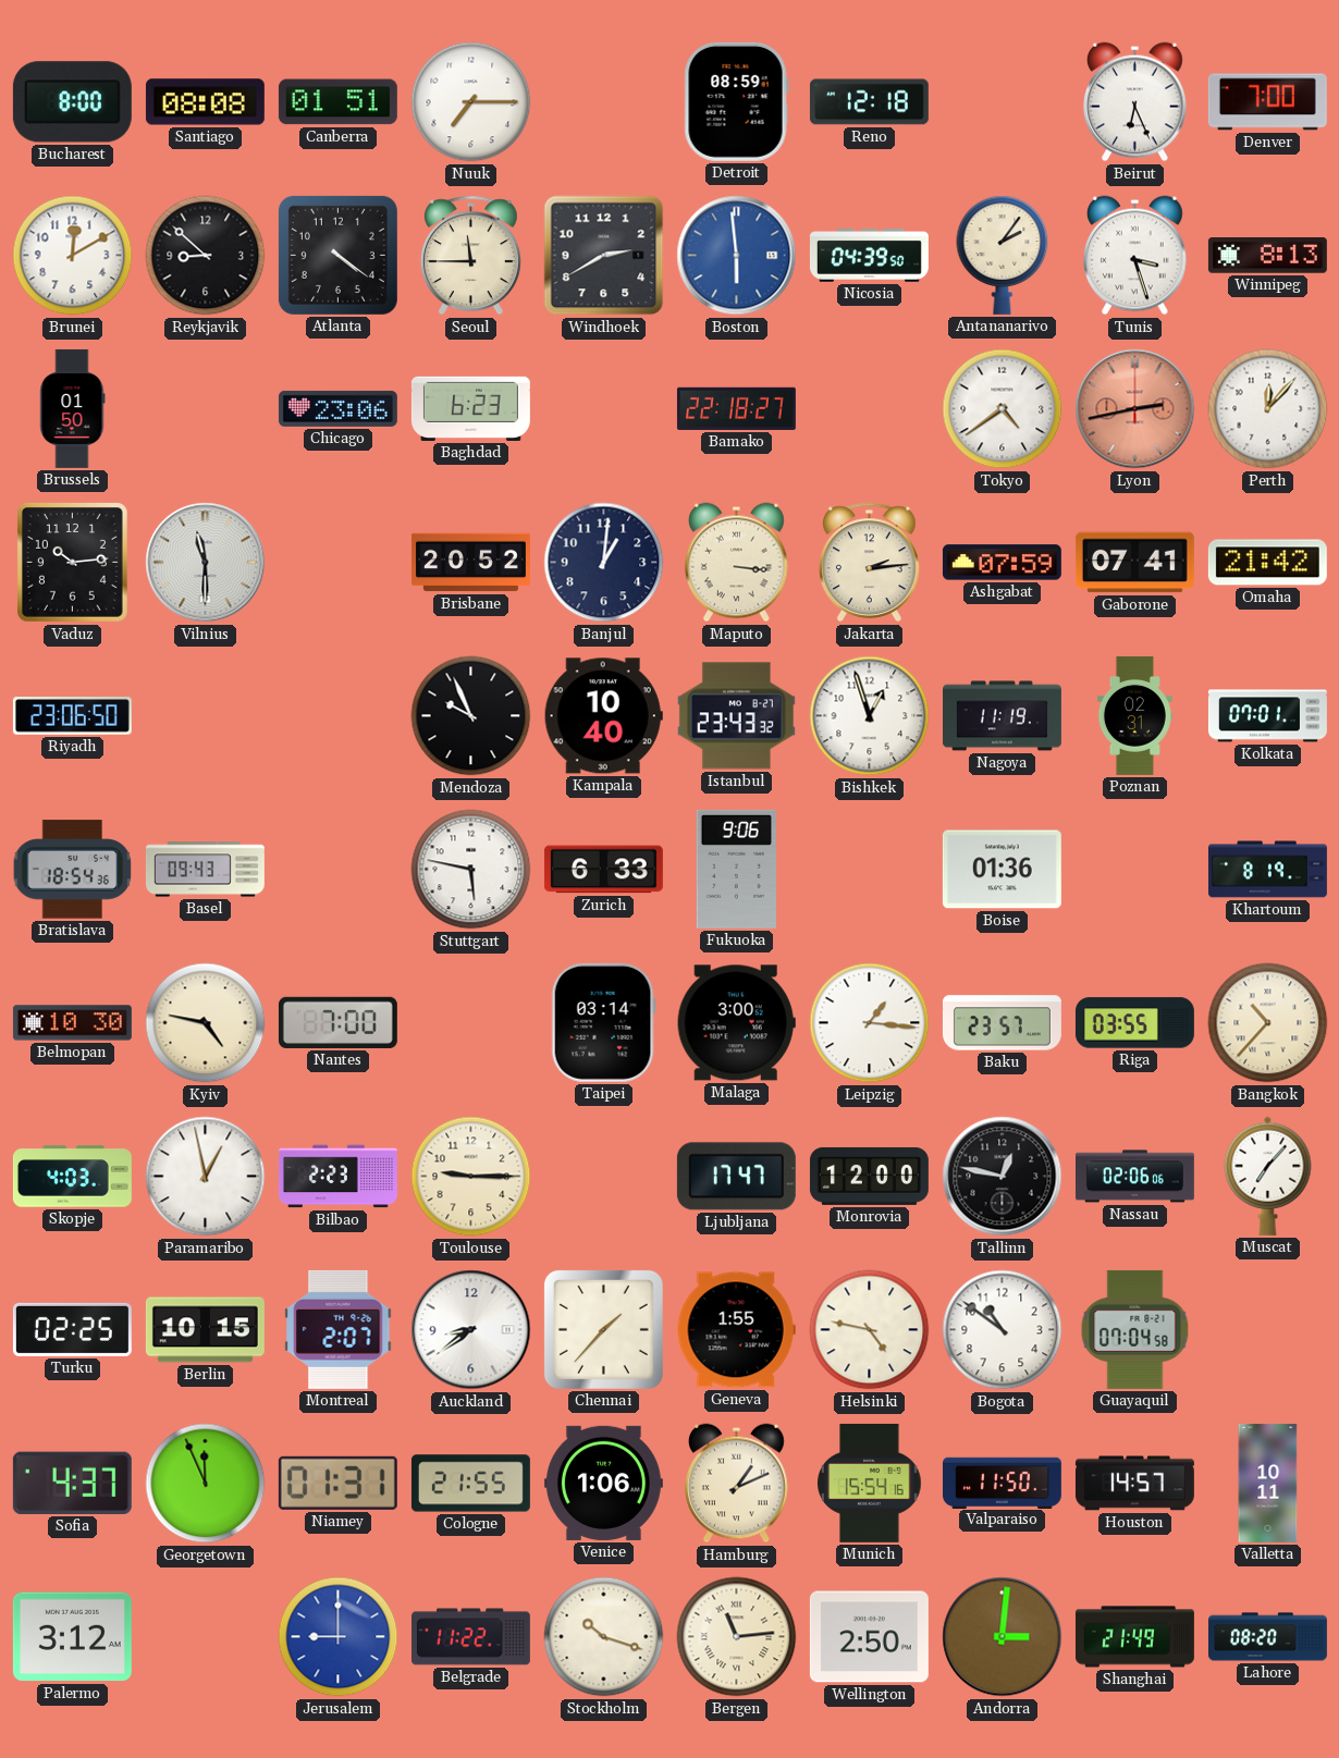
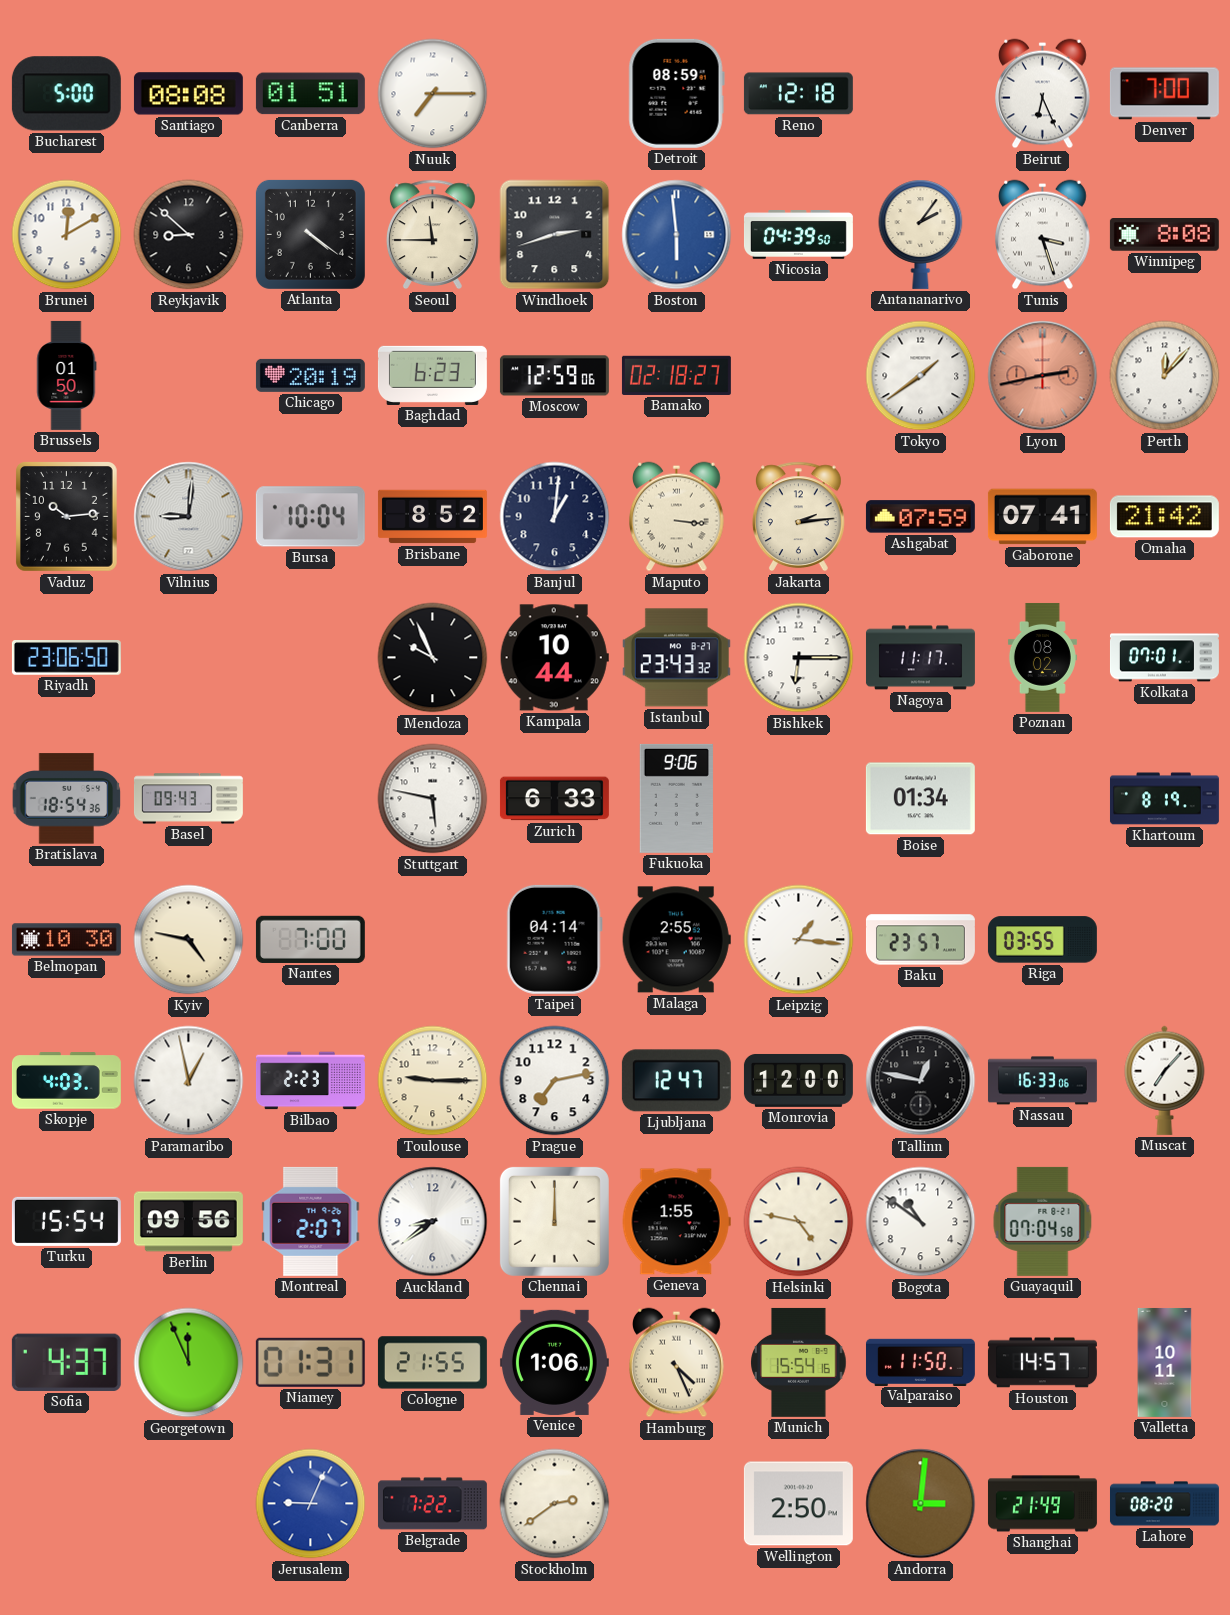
Bucharest: 8:00 -> 5:00
Windhoek: 2:40 -> 2:42
Winnipeg: 8:13 -> 8:08
Chicago: 23:06 -> 20:19
Moscow: none -> 12:59
Bamako: 22:18 -> 02:18
Tokyo: 4:39 -> 1:39
Vilnius: 11:30 -> 9:01
Bursa: none -> 10:04
Brisbane: 20:52 -> 8:52
Kampala: 10:40 -> 10:44
Bishkek: 12:57 -> 6:15
Nagoya: 11:19 -> 11:17
Poznan: 02:31 -> 08:02
Boise: 01:36 -> 01:34
Taipei: 03:14 -> 04:14
Malaga: 3:00 -> 2:55
Bangkok: 10:37 -> none
Prague: none -> 7:13
Ljubljana: 17:47 -> 12:47
Nassau: 02:06 -> 16:33
Turku: 02:25 -> 15:54
Berlin: 10:15 -> 09:56
Chennai: 1:37 -> 12:00
Hamburg: 1:11 -> 4:26
Palermo: 3:12 -> none
Jerusalem: 9:00 -> 9:04
Belgrade: 11:22 -> 7:22
Stockholm: 10:18 -> 2:39
Bergen: 11:14 -> none
